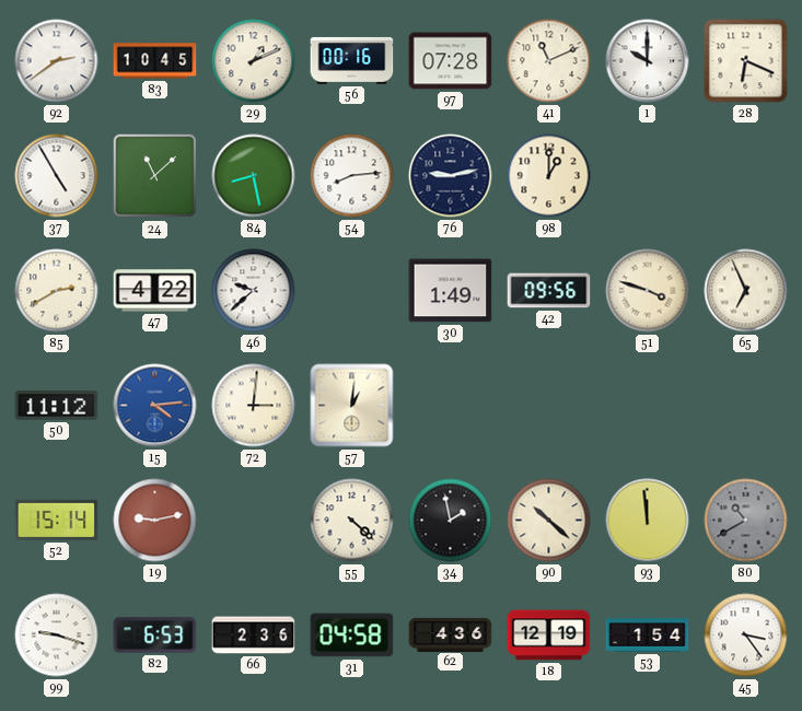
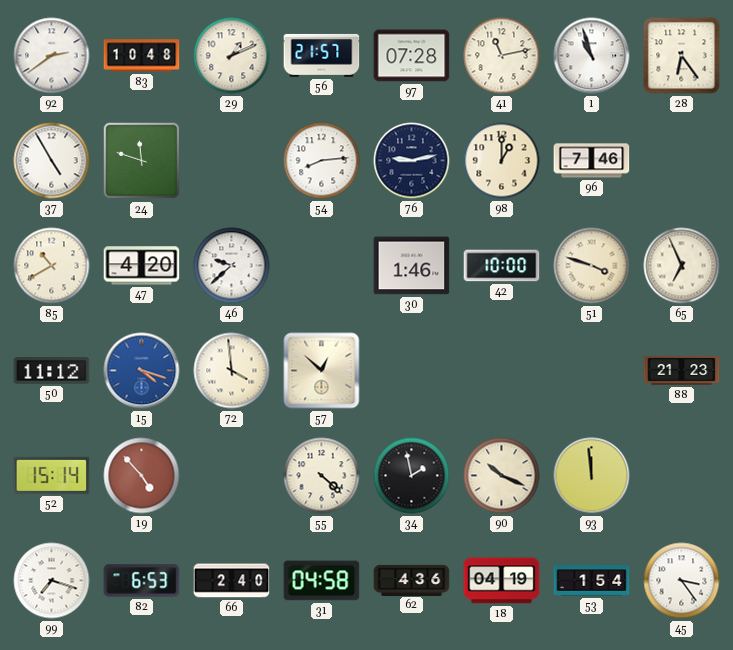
83: 10:45 -> 10:48
56: 00:16 -> 21:57
41: 11:11 -> 11:13
1: 10:00 -> 10:57
28: 6:19 -> 6:24
24: 11:08 -> 11:48
84: 8:28 -> none
96: none -> 7:46
85: 2:40 -> 10:40
47: 4:22 -> 4:20
30: 1:49 -> 1:46
42: 09:56 -> 10:00
15: 4:14 -> 4:18
72: 3:01 -> 3:59
57: 1:01 -> 12:52
88: none -> 21:23
19: 9:13 -> 4:53
90: 10:22 -> 10:19
80: 10:40 -> none
99: 9:18 -> 7:18
66: 2:36 -> 2:40
18: 12:19 -> 04:19
